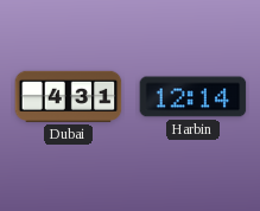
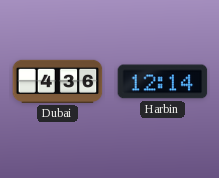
Dubai: 4:31 -> 4:36
